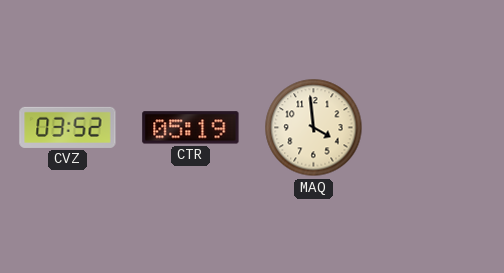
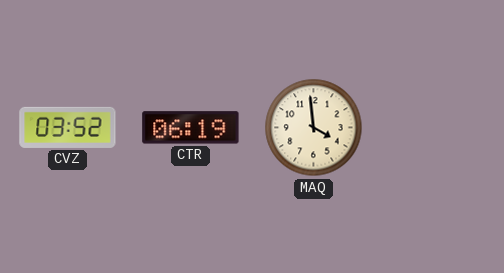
CTR: 05:19 -> 06:19
